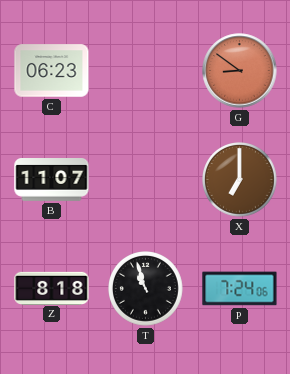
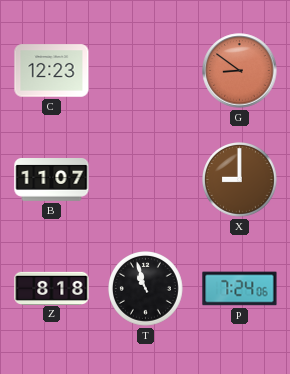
C: 06:23 -> 12:23
X: 7:00 -> 9:00
